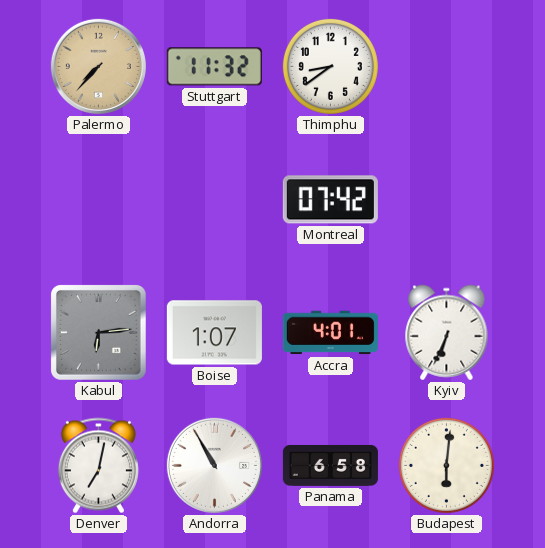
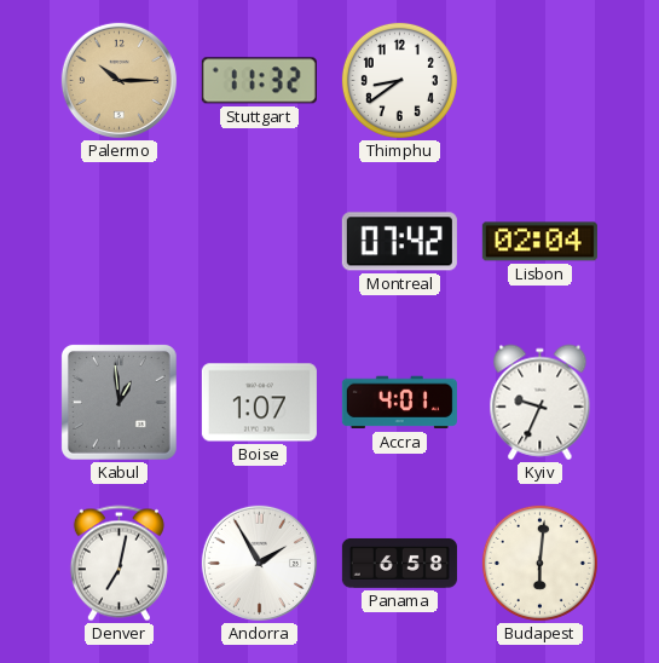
Palermo: 7:37 -> 10:15
Lisbon: none -> 02:04
Kabul: 6:14 -> 12:59
Kyiv: 6:34 -> 9:34
Andorra: 10:55 -> 1:55
